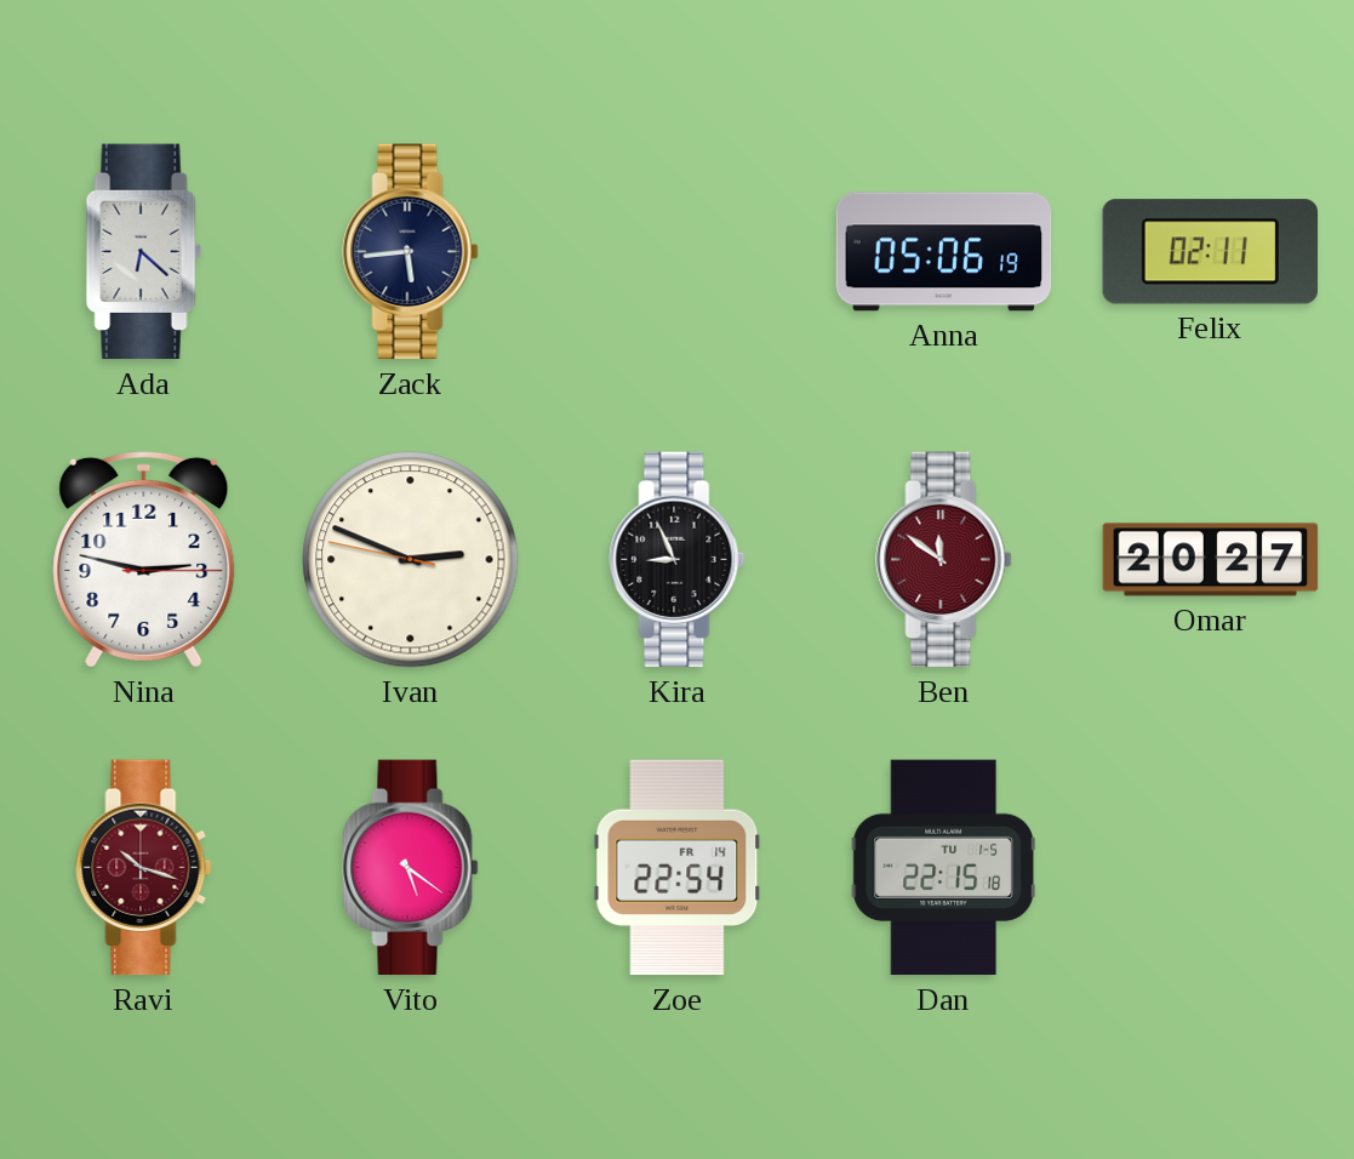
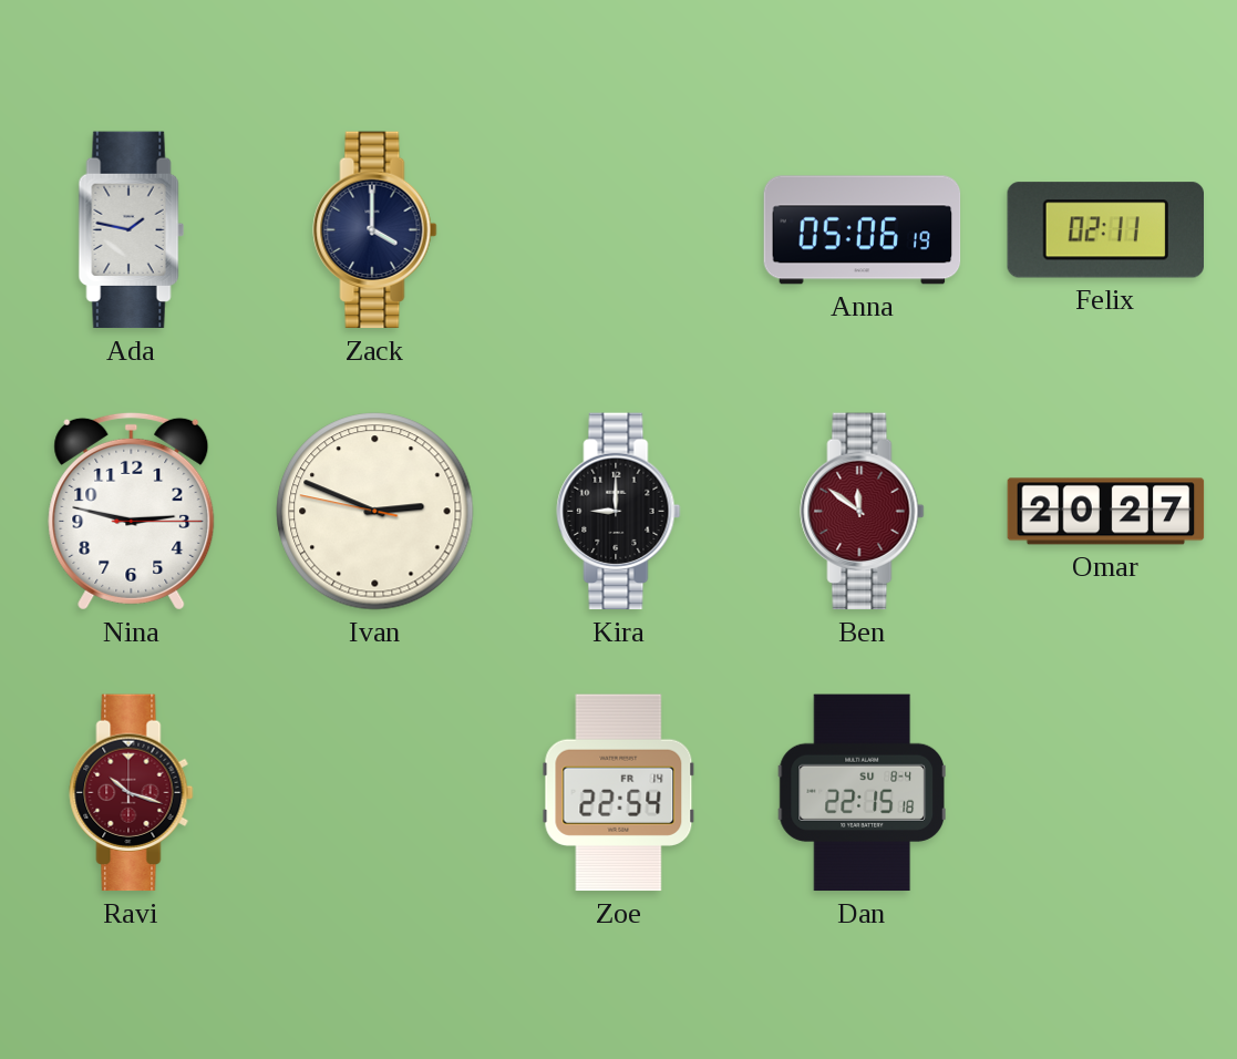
Ada: 6:22 -> 1:47
Zack: 5:44 -> 4:00
Kira: 8:56 -> 9:00
Vito: 5:21 -> none
Dan date: TU 1-5 -> SU 8-4
